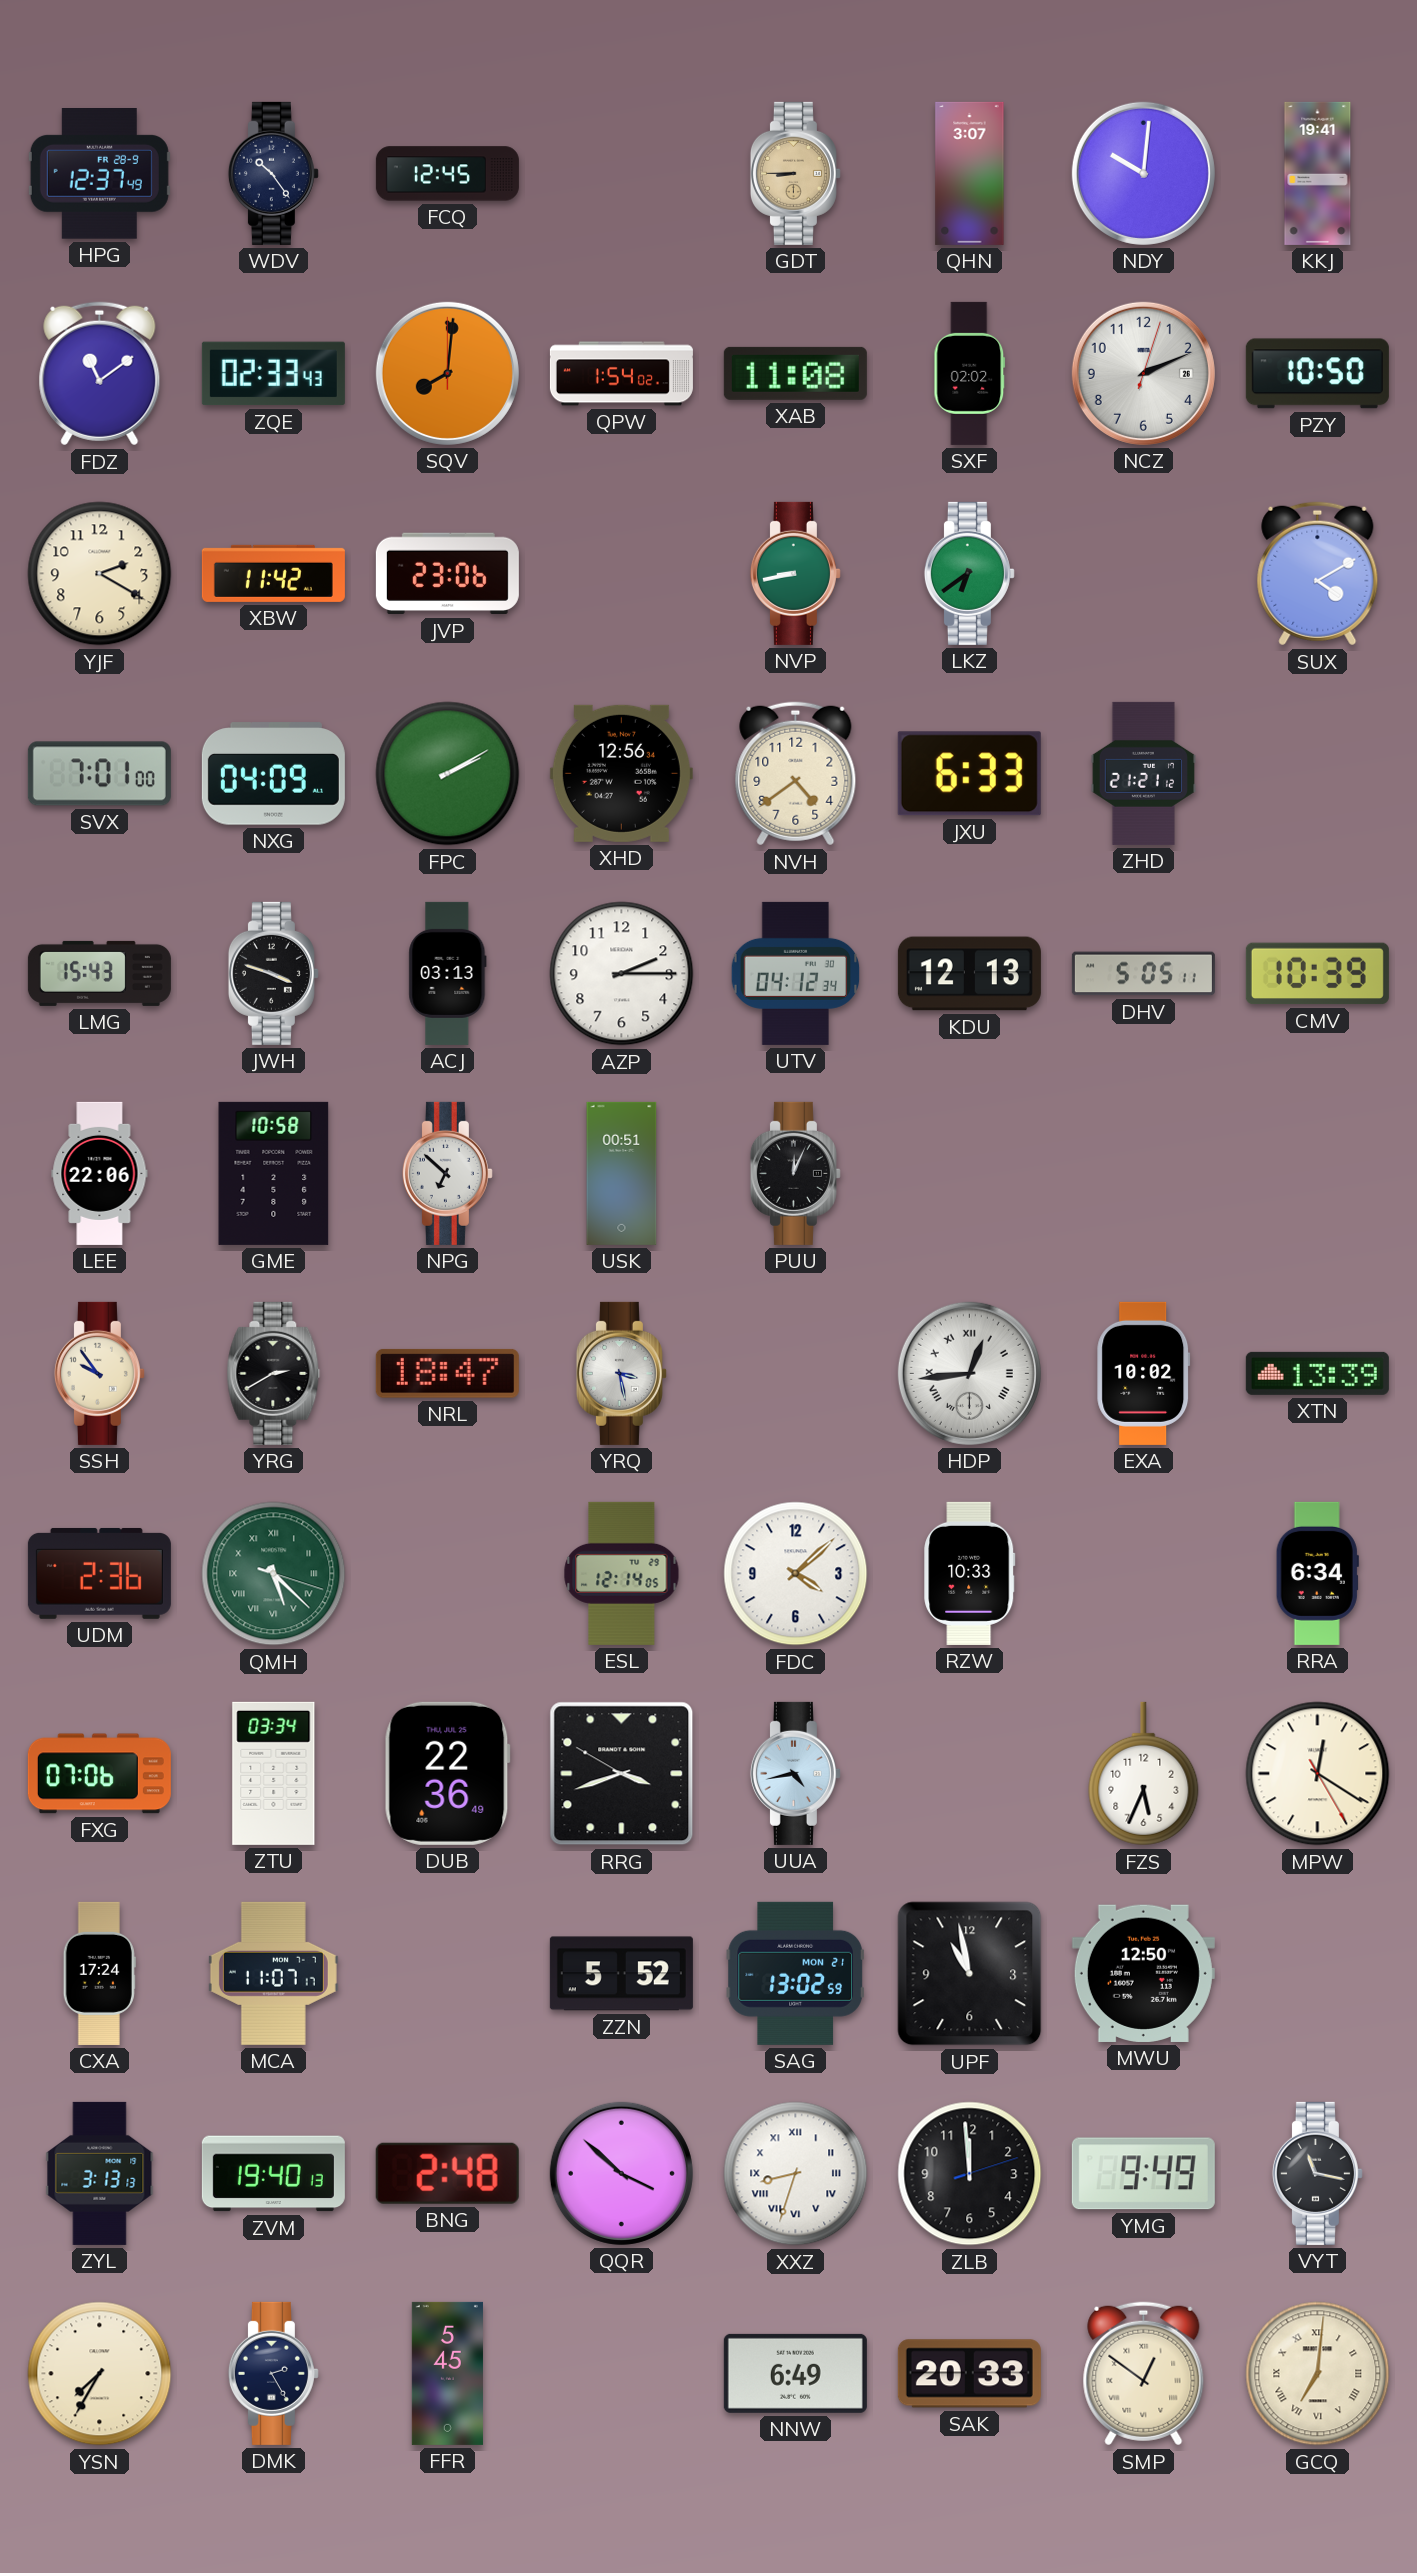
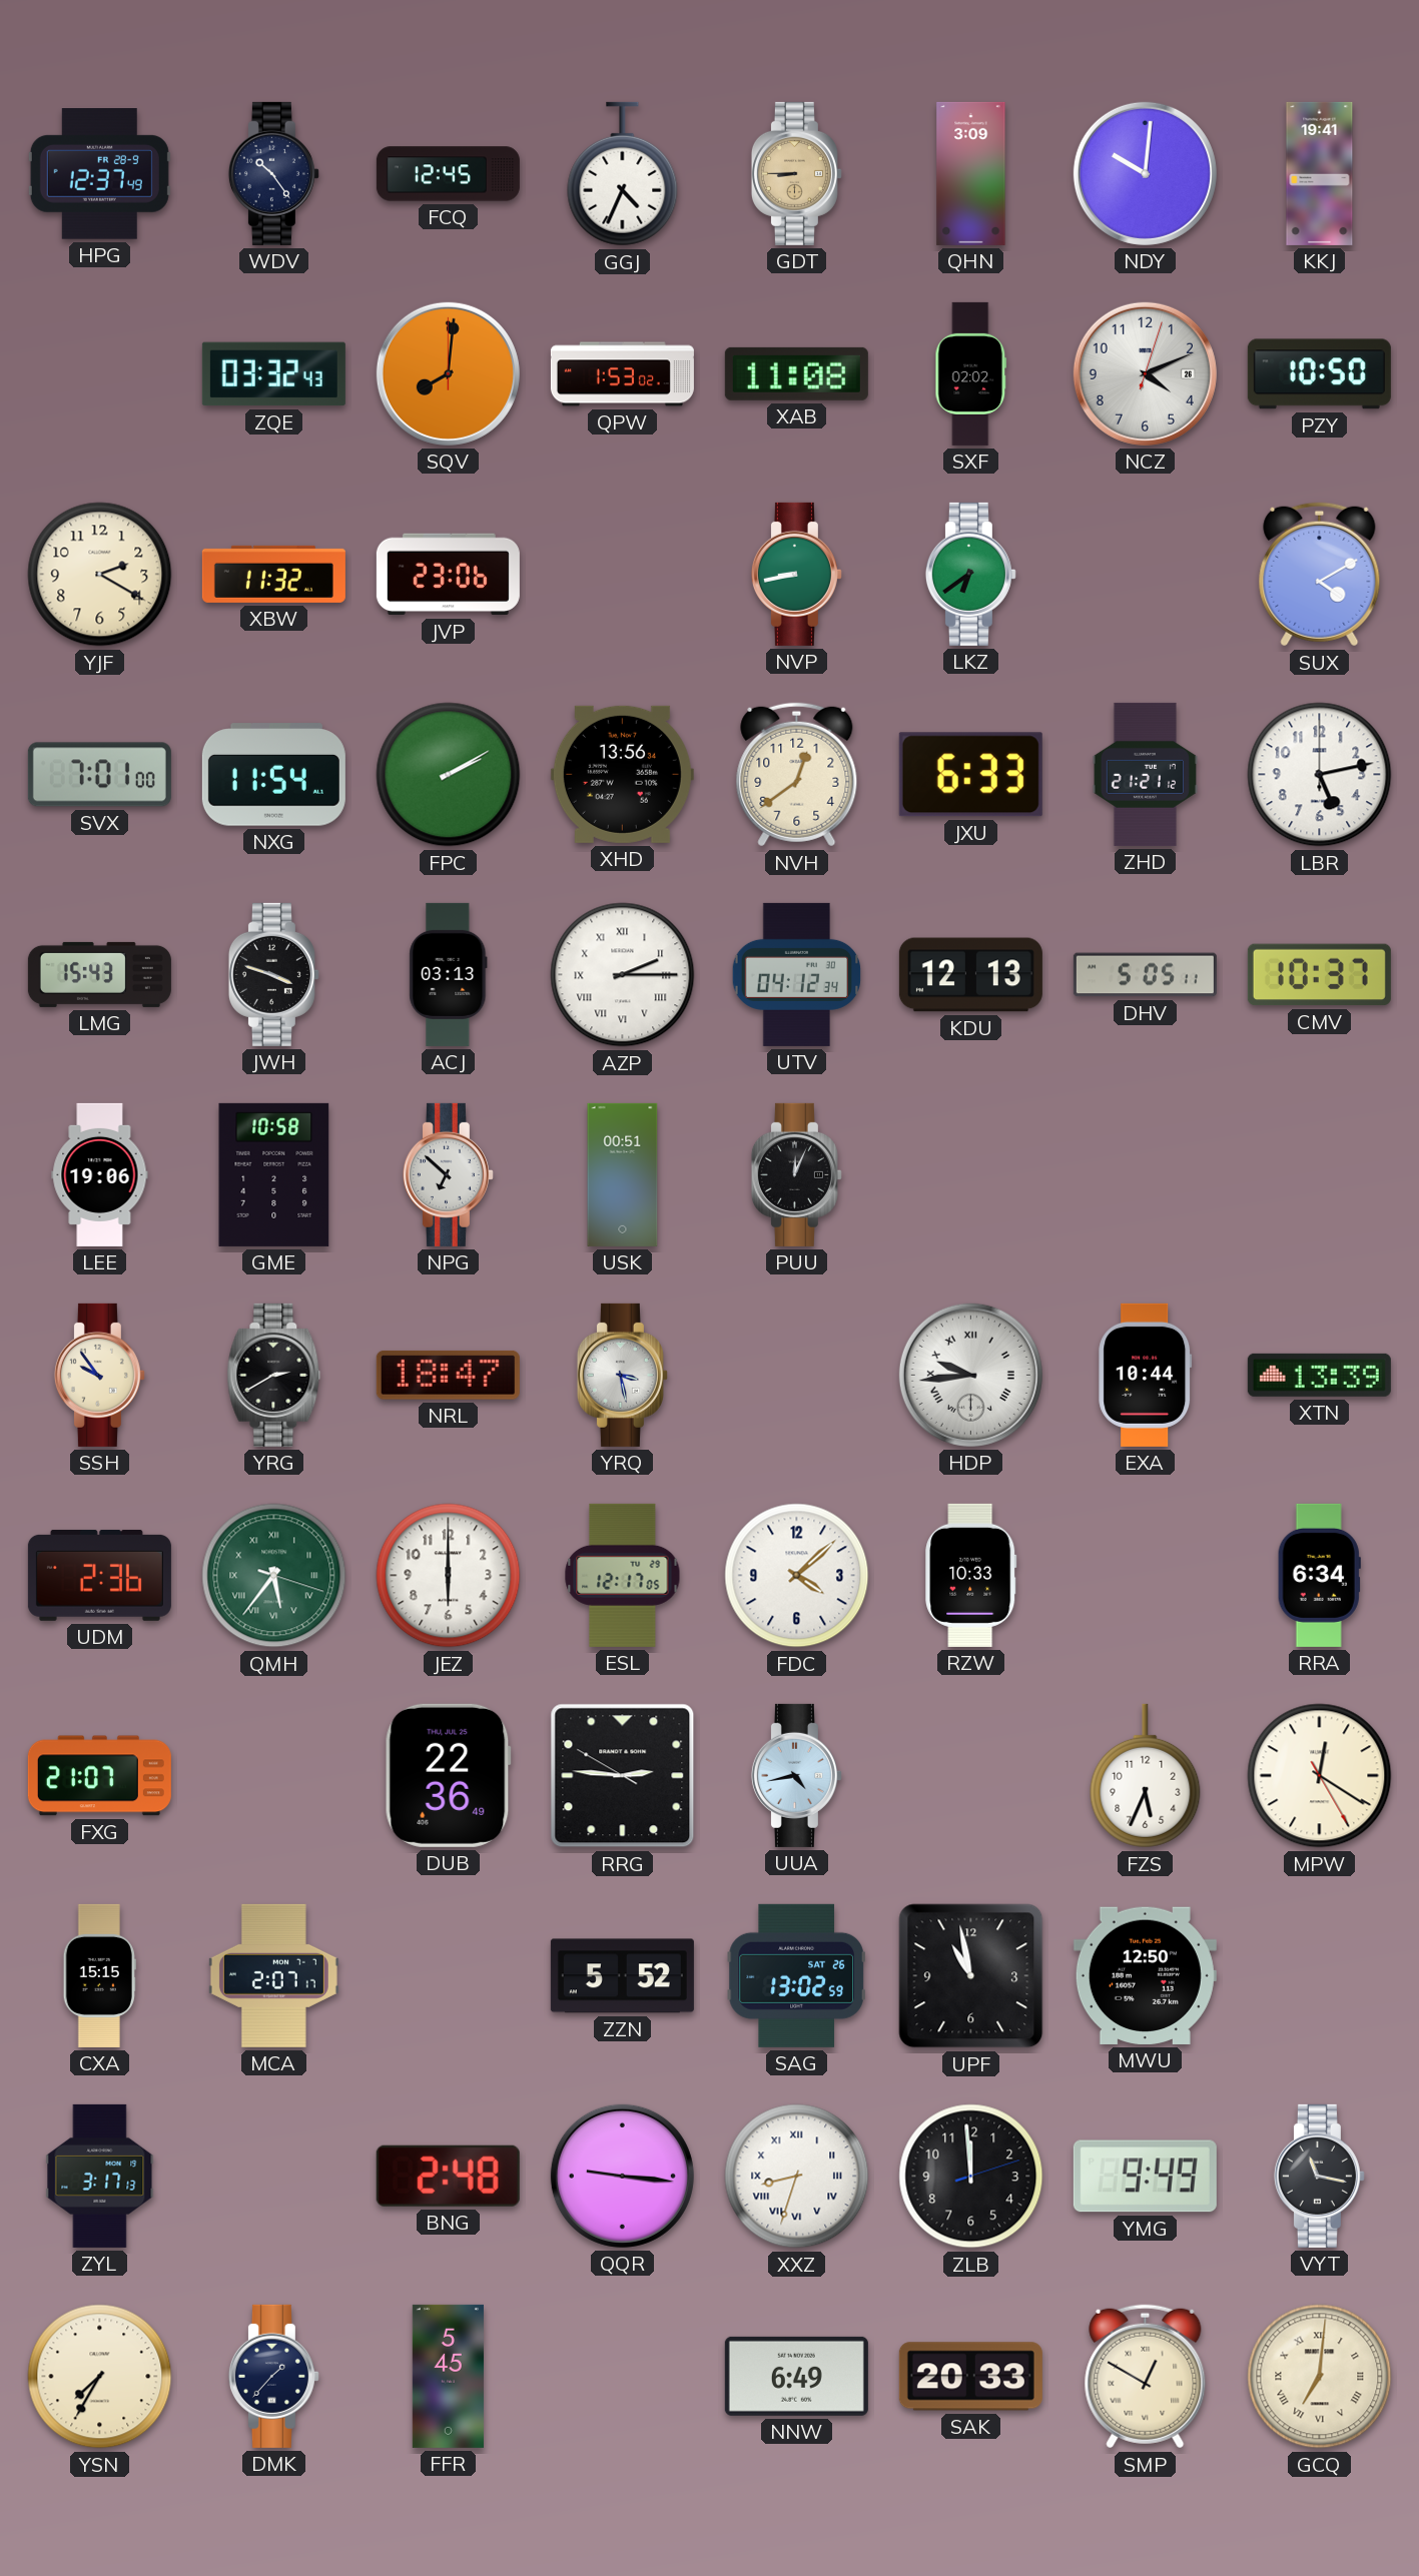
GGJ: none -> 4:34
QHN: 3:07 -> 3:09
FDZ: 11:09 -> none
ZQE: 02:33 -> 03:32
QPW: 1:54 -> 1:53
NCZ: 2:11 -> 4:11
XBW: 11:42 -> 11:32
NXG: 04:09 -> 11:54
XHD: 12:56 -> 13:56
NVH: 4:39 -> 12:39
LBR: none -> 5:13
AZP numerals: Arabic -> Roman
CMV: 10:39 -> 10:37
LEE: 22:06 -> 19:06
HDP: 12:44 -> 9:44
EXA: 10:02 -> 10:44
QMH: 5:22 -> 5:36
JEZ: none -> 6:00
ESL: 12:14 -> 12:17
FXG: 07:06 -> 21:07
ZTU: 03:34 -> none
RRG: 3:41 -> 2:45
CXA: 17:24 -> 15:15
MCA: 11:07 -> 2:07
SAG date: MON 21 -> SAT 26
ZYL: 3:13 -> 3:17
ZVM: 19:40 -> none
QQR: 3:52 -> 9:16
DMK: 2:25 -> 1:37
SMP: 12:51 -> 12:50
